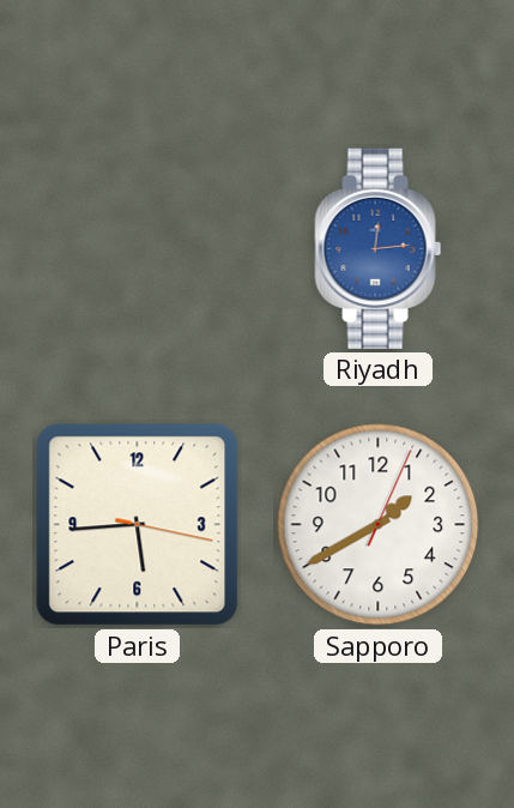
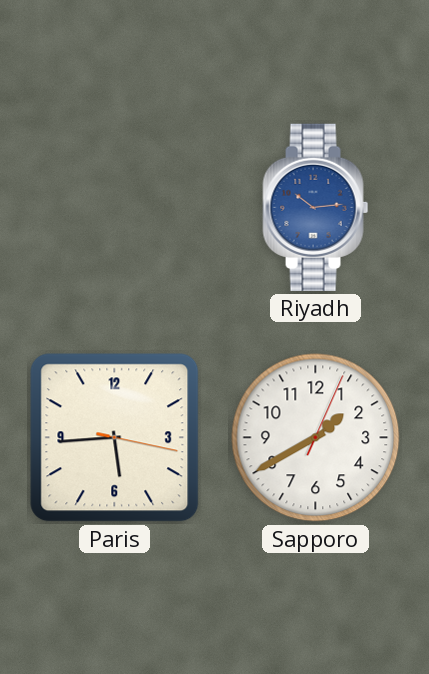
Riyadh: 12:14 -> 10:14
